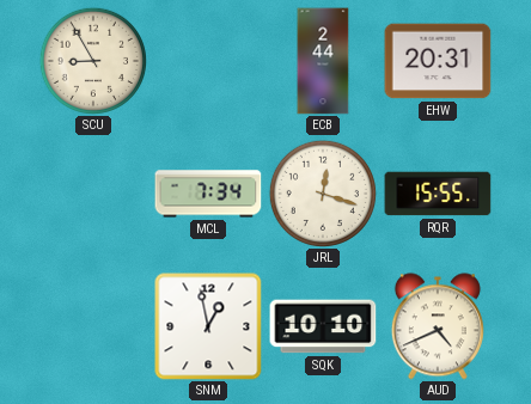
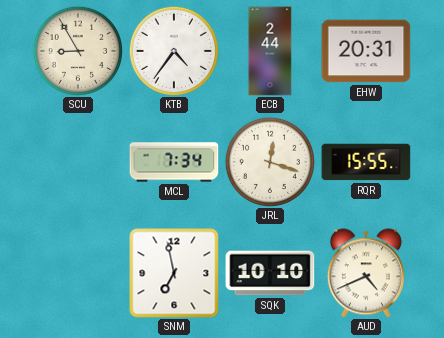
KTB: none -> 4:36
SNM: 12:58 -> 6:58
